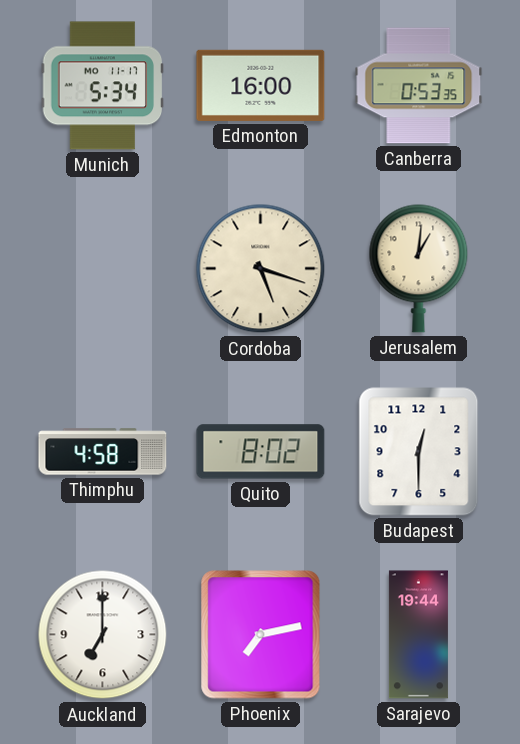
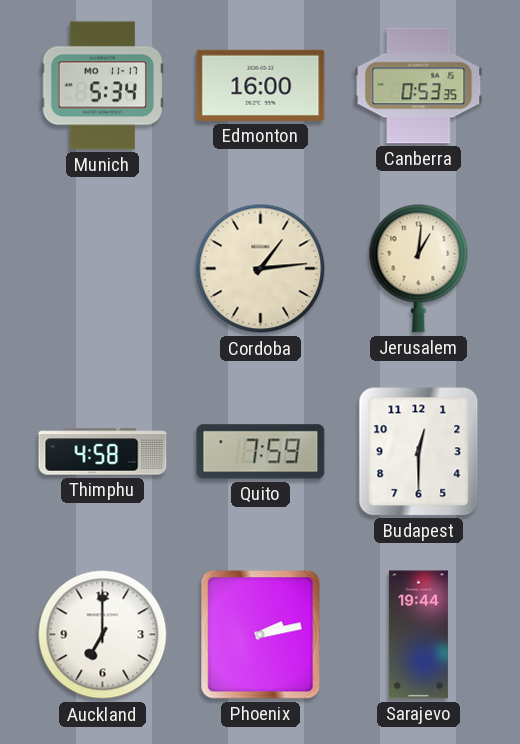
Cordoba: 5:18 -> 1:14
Quito: 8:02 -> 7:59
Phoenix: 7:13 -> 2:13
